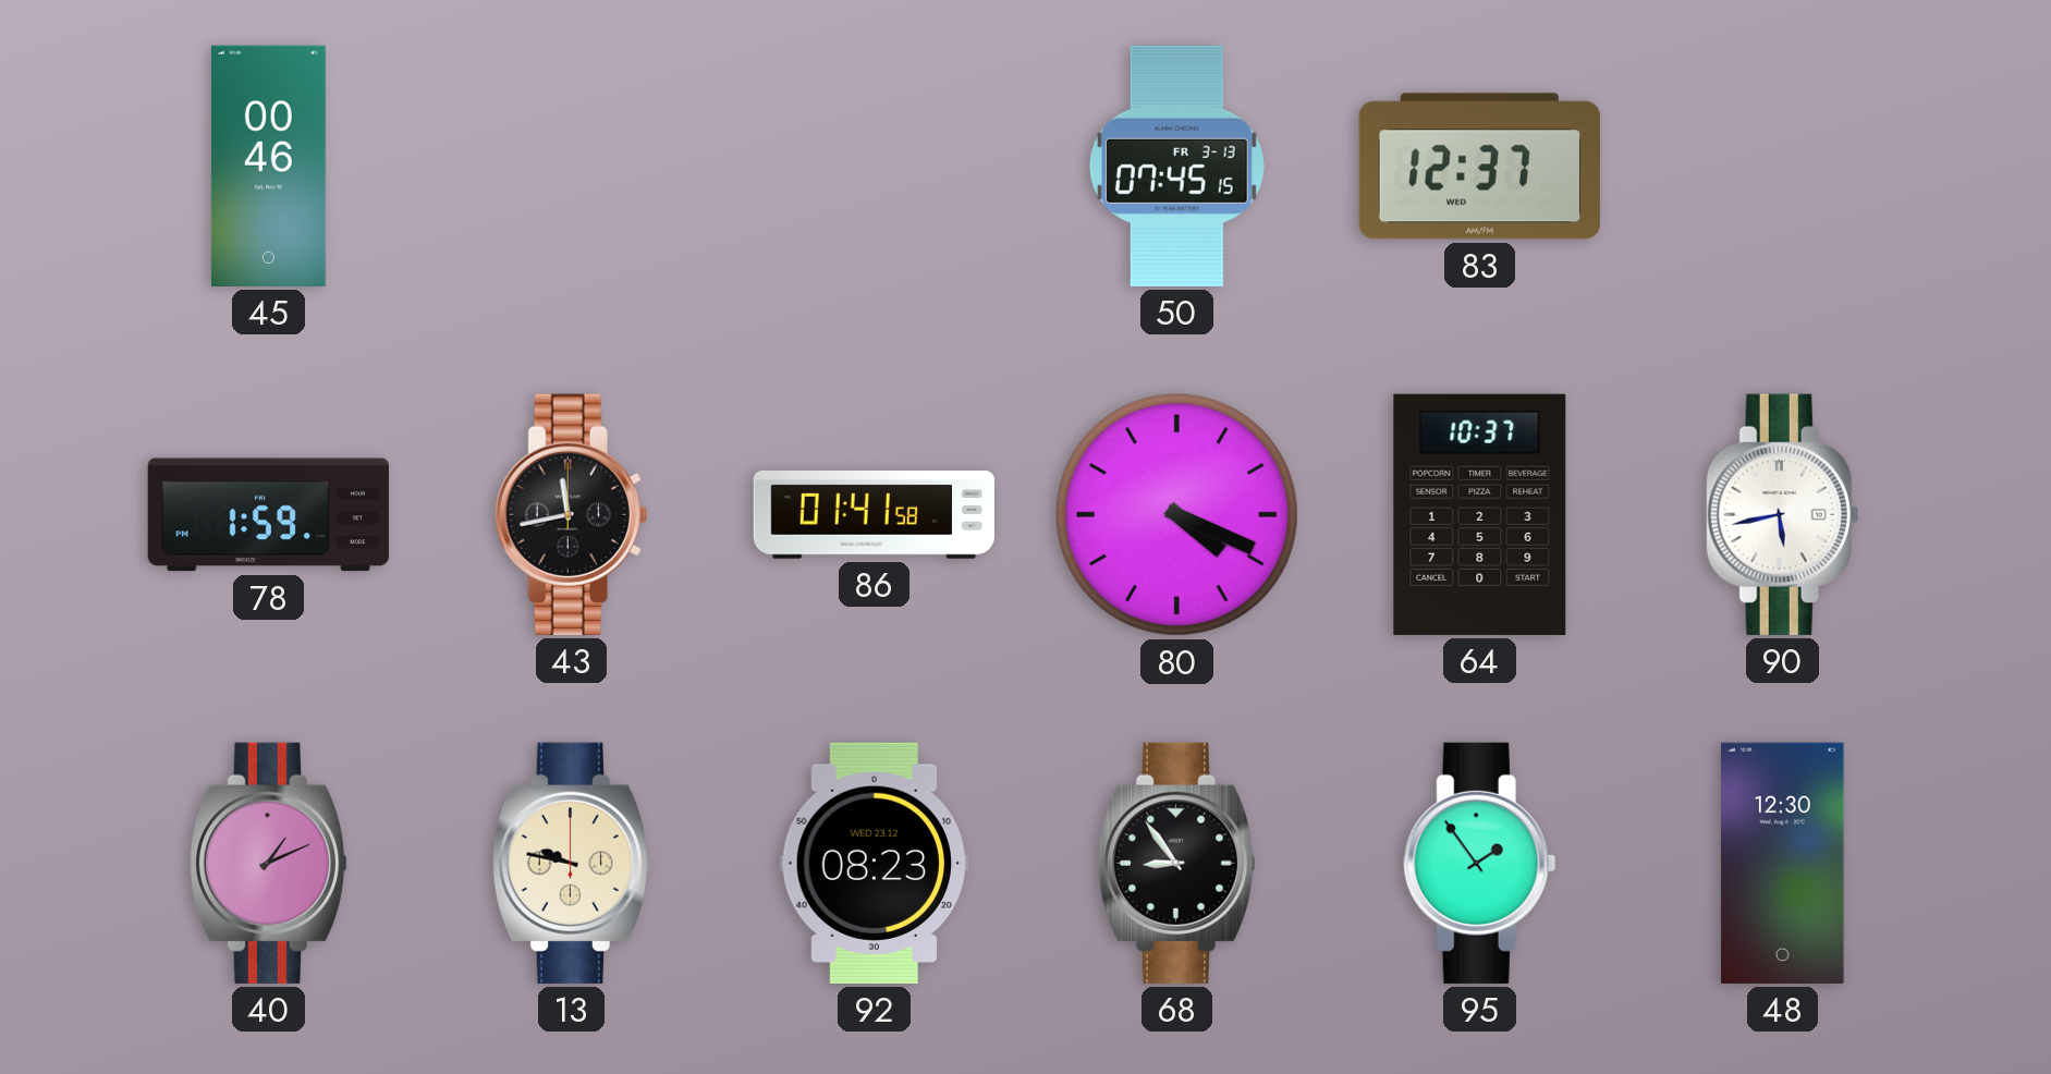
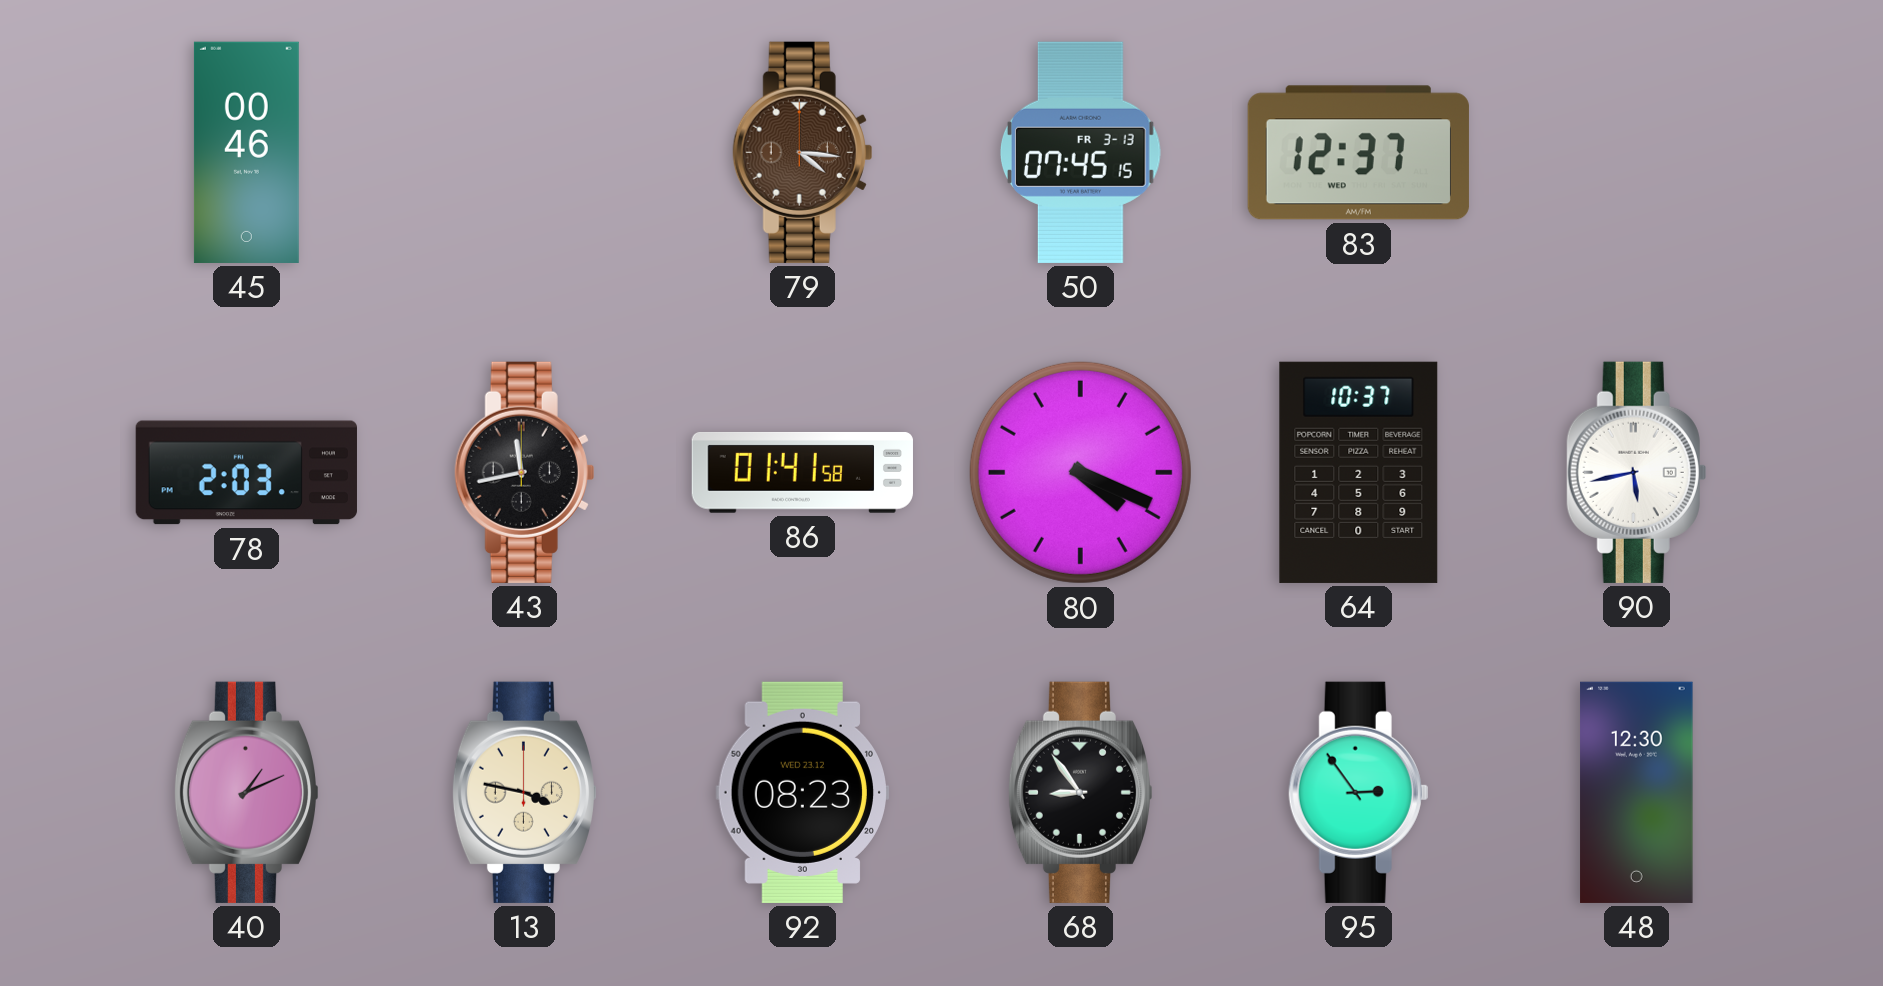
79: none -> 4:16
78: 1:59 -> 2:03
13: 9:47 -> 3:47
95: 1:54 -> 2:54
